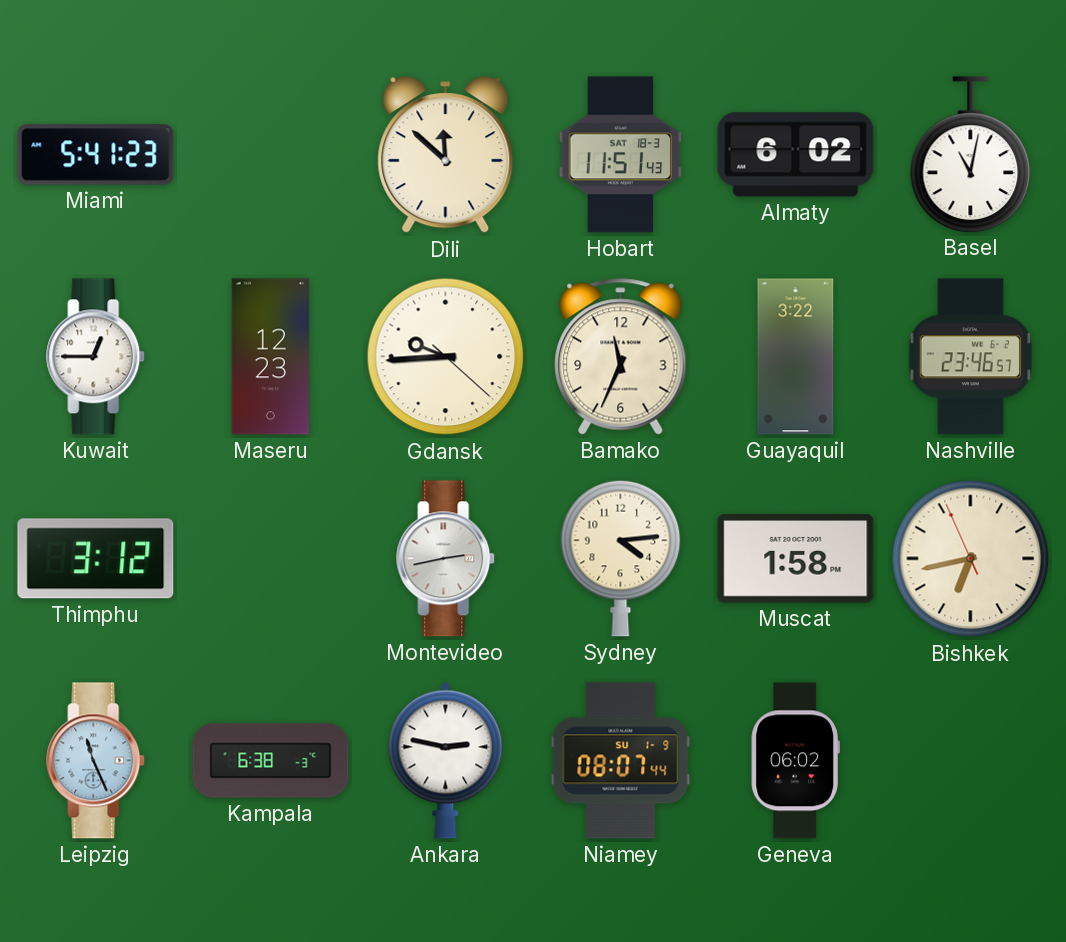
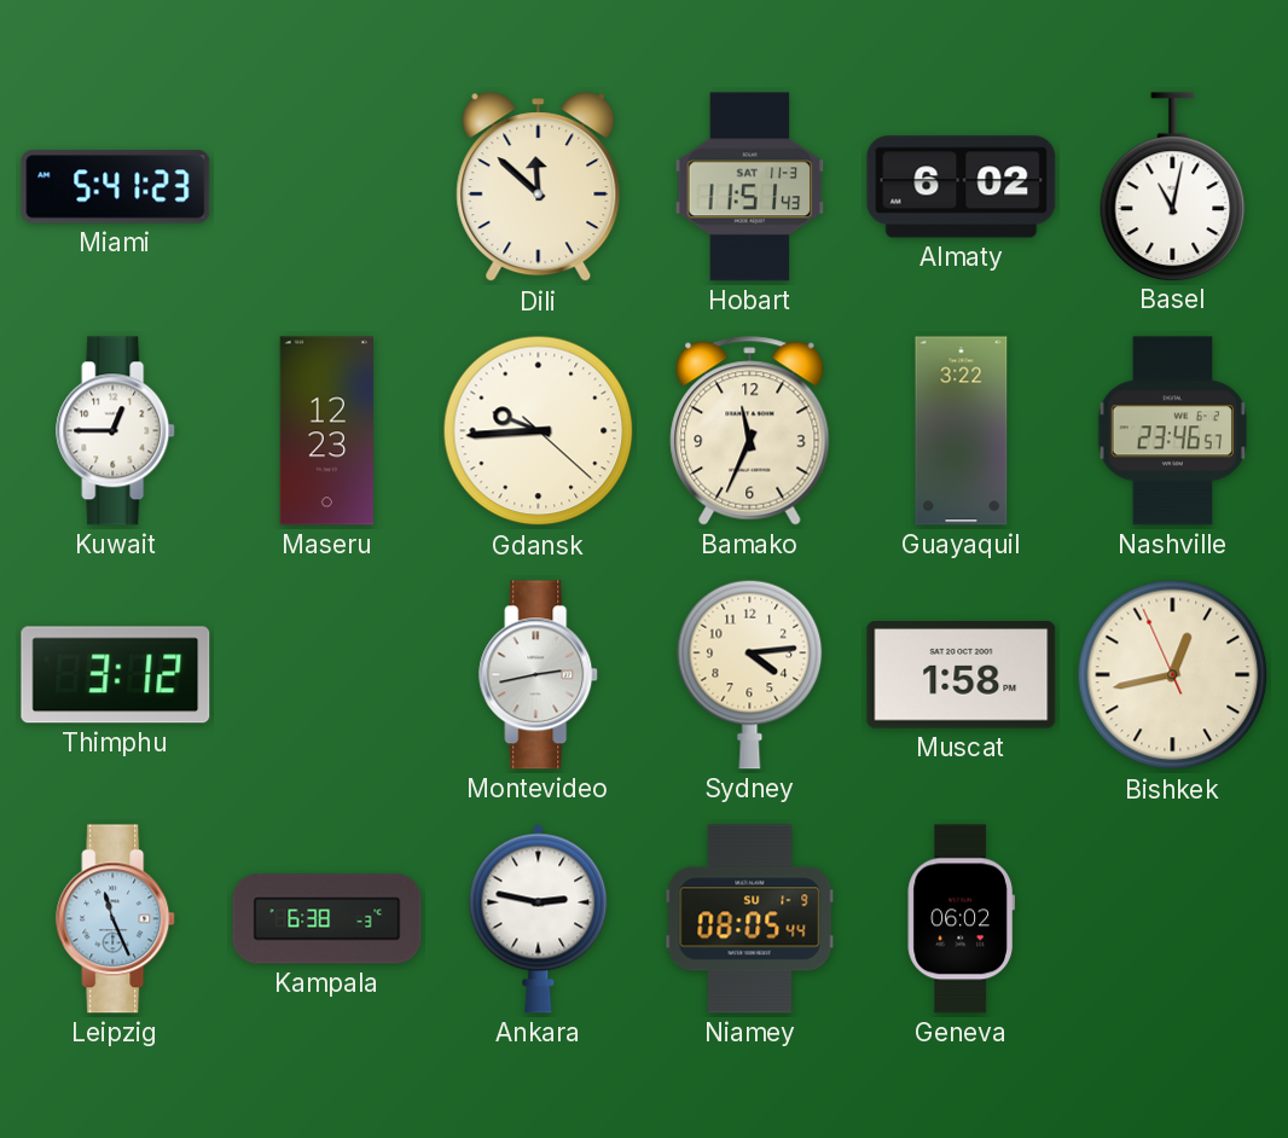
Hobart date: SAT 18-3 -> SAT 11-3
Bishkek: 6:42 -> 12:42
Niamey: 08:07 -> 08:05
